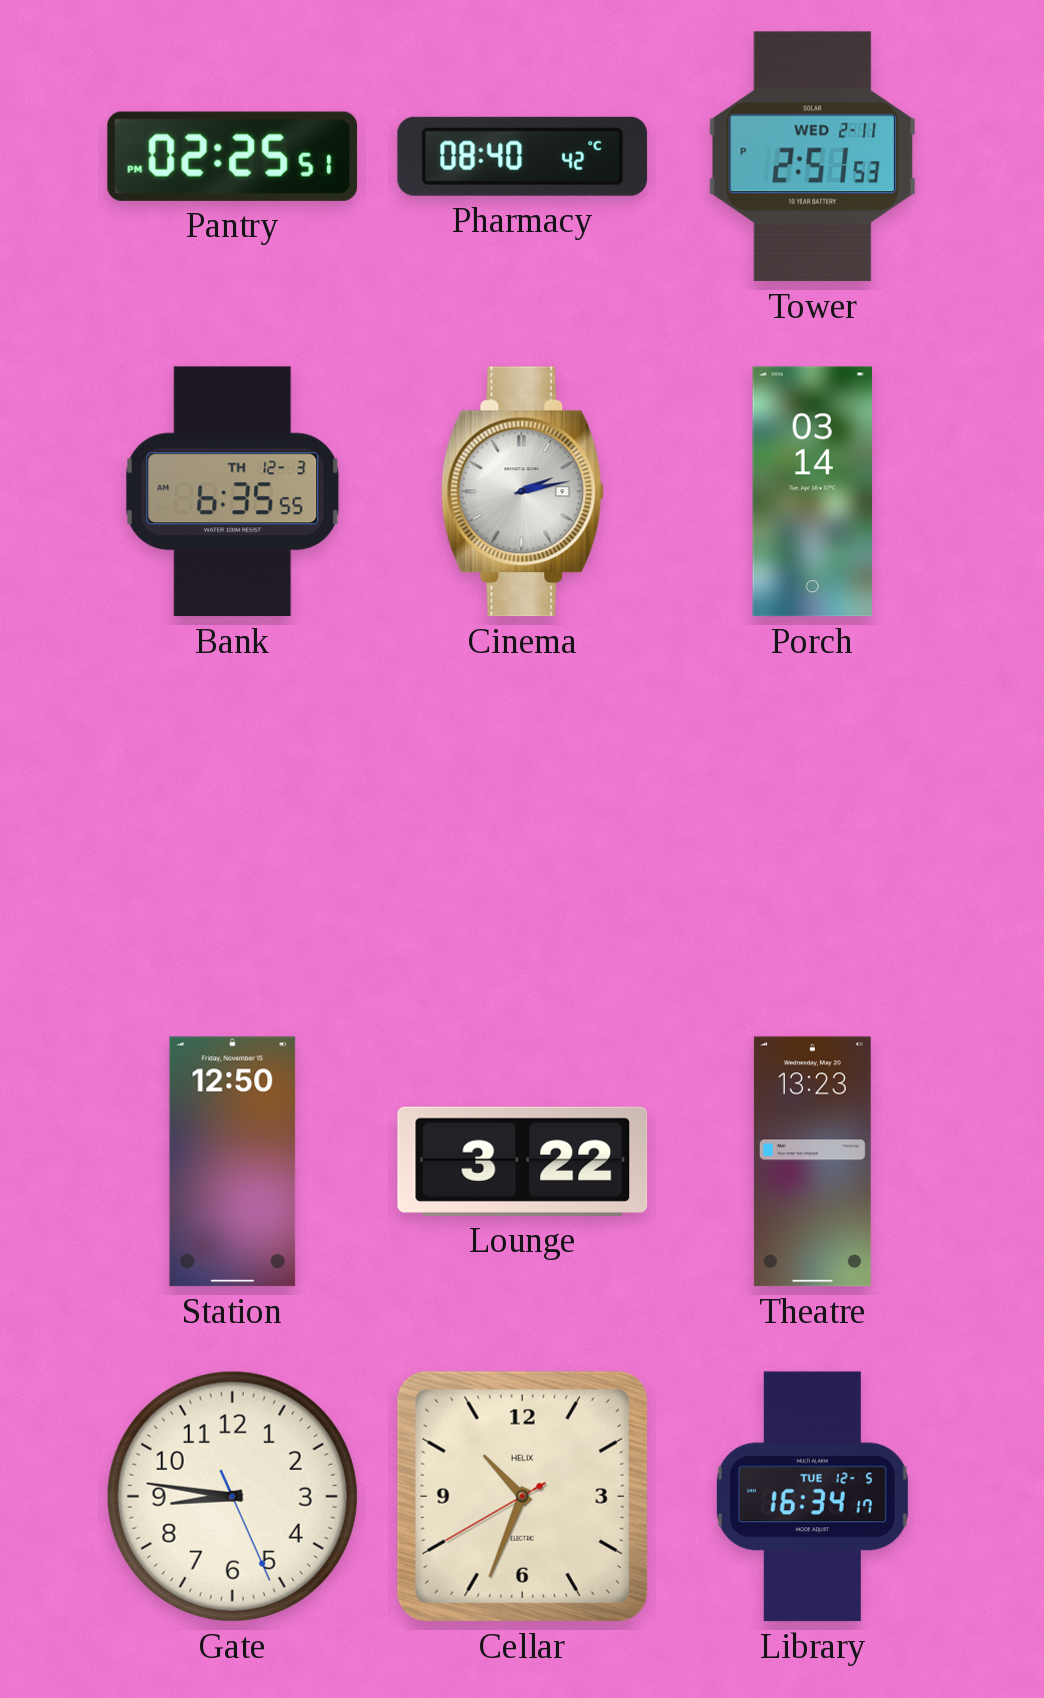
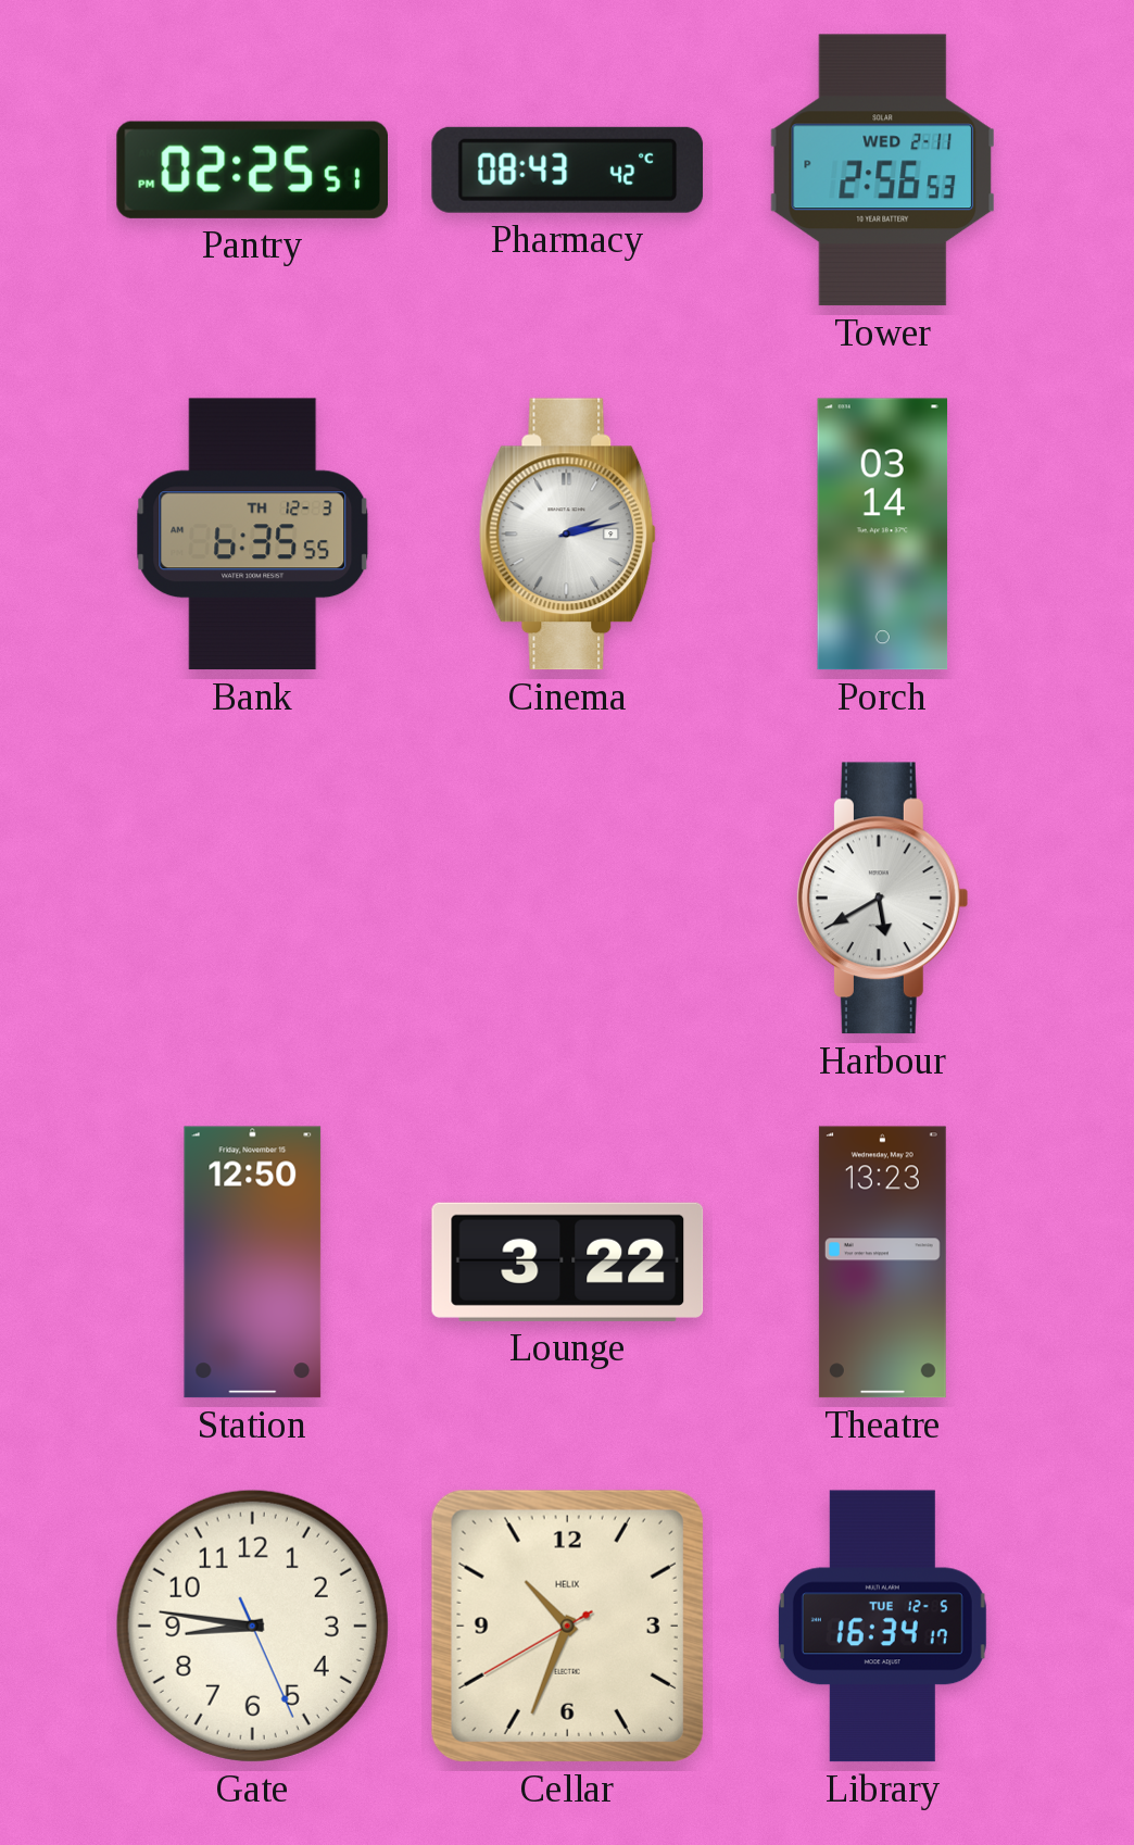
Pharmacy: 08:40 -> 08:43
Tower: 2:51 -> 2:56
Harbour: none -> 5:40
